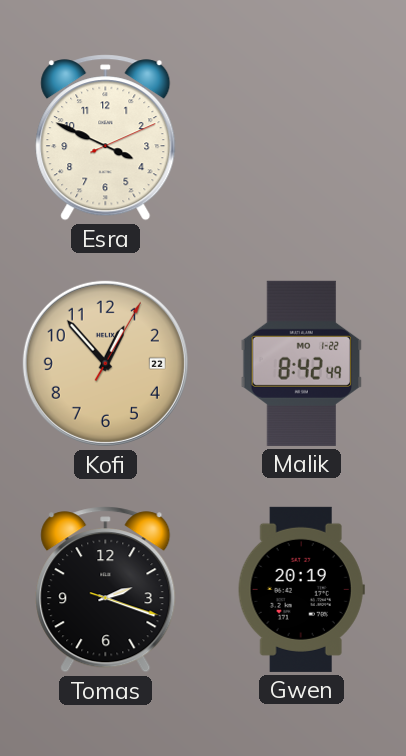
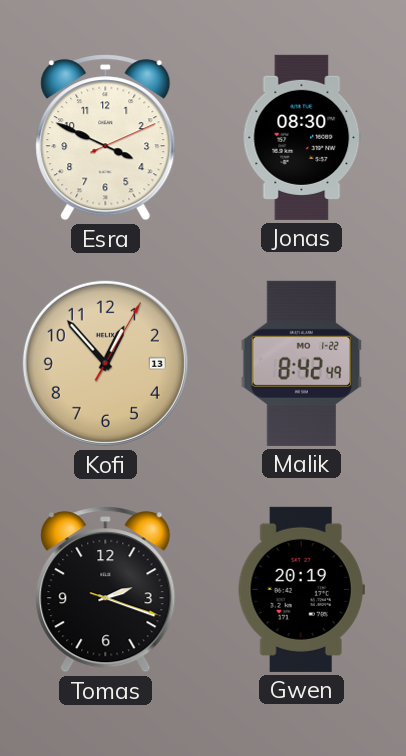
Jonas: none -> 08:30
Kofi date: 22 -> 13
